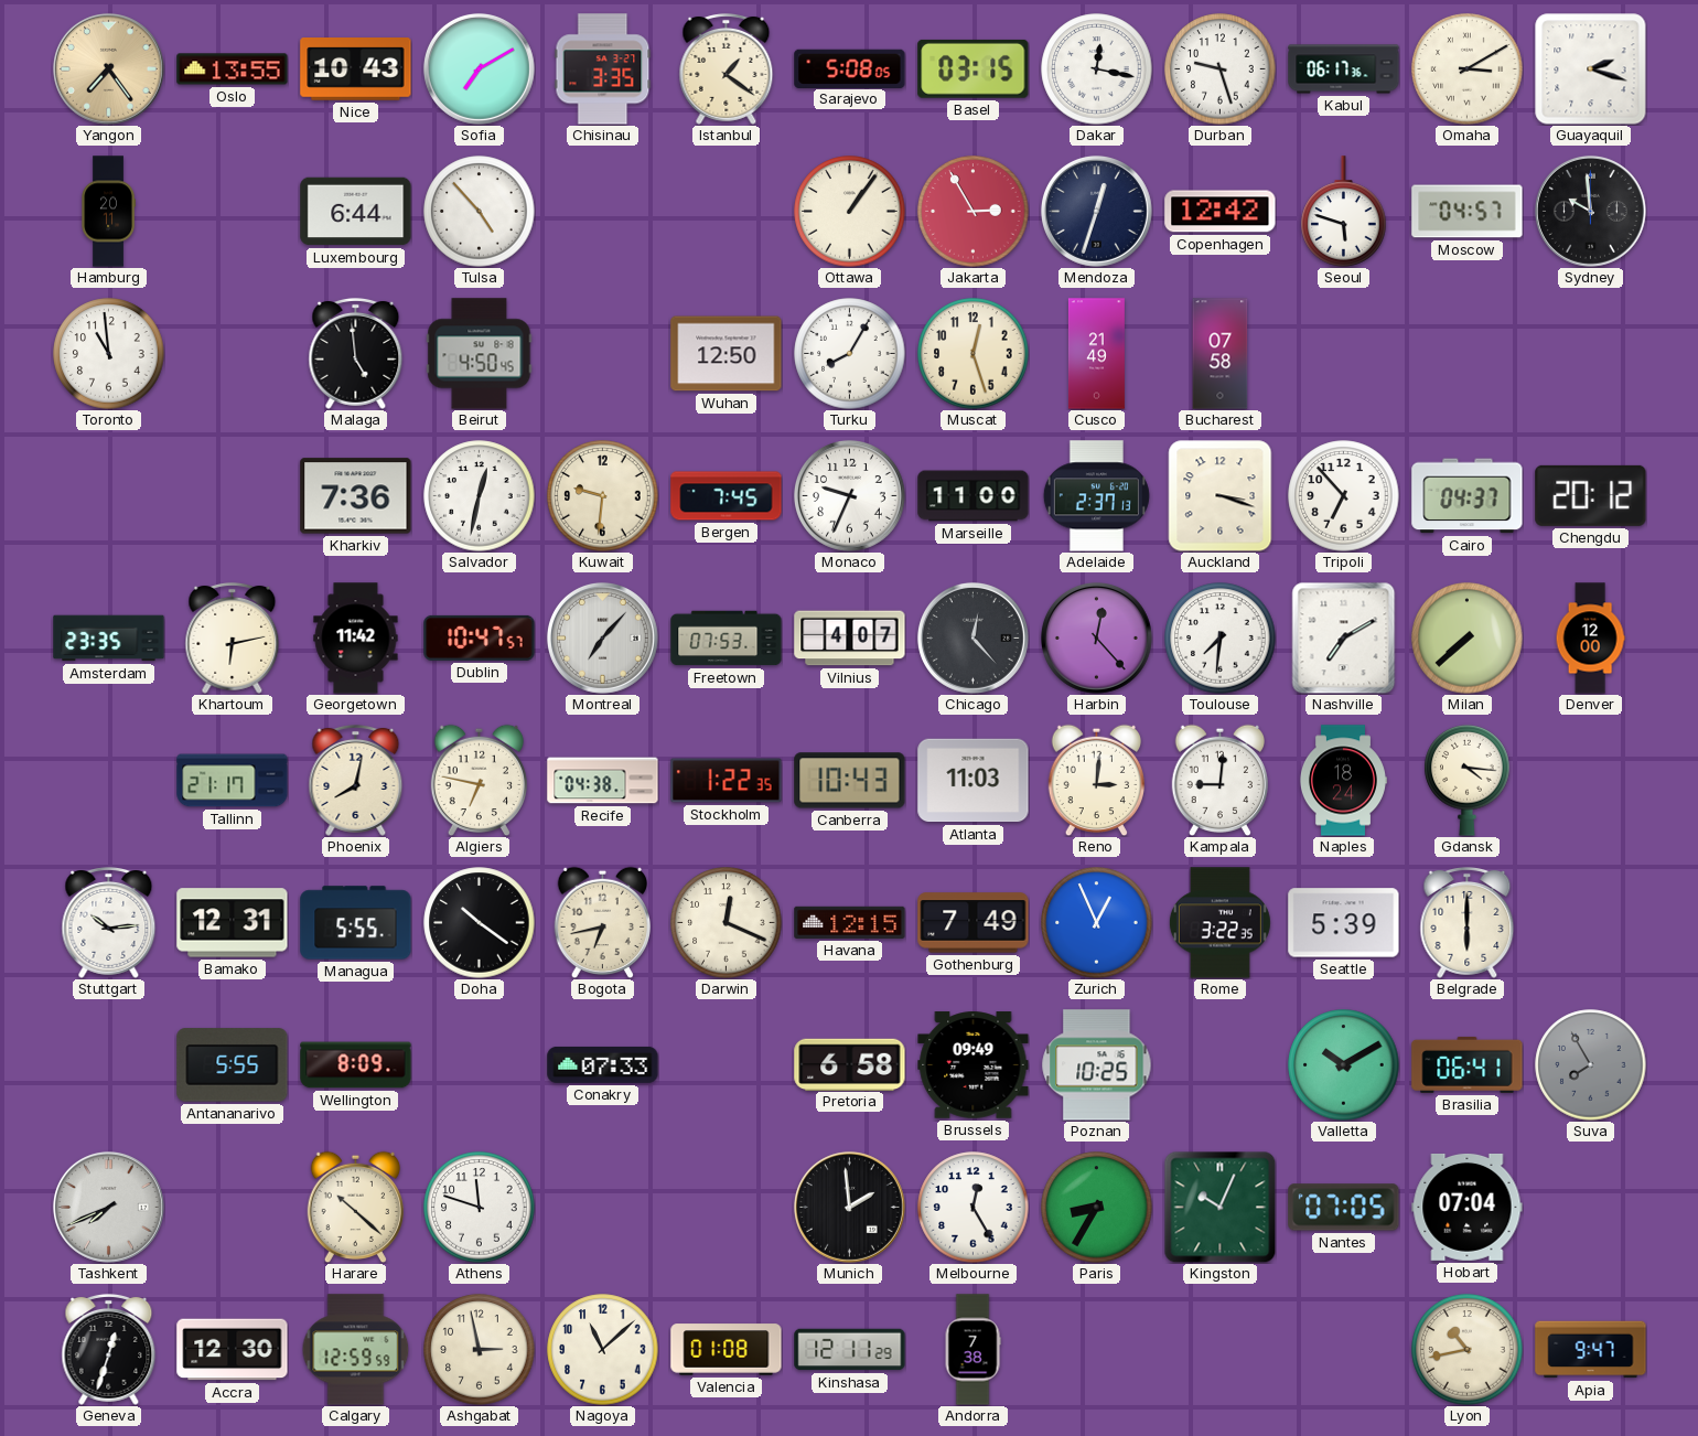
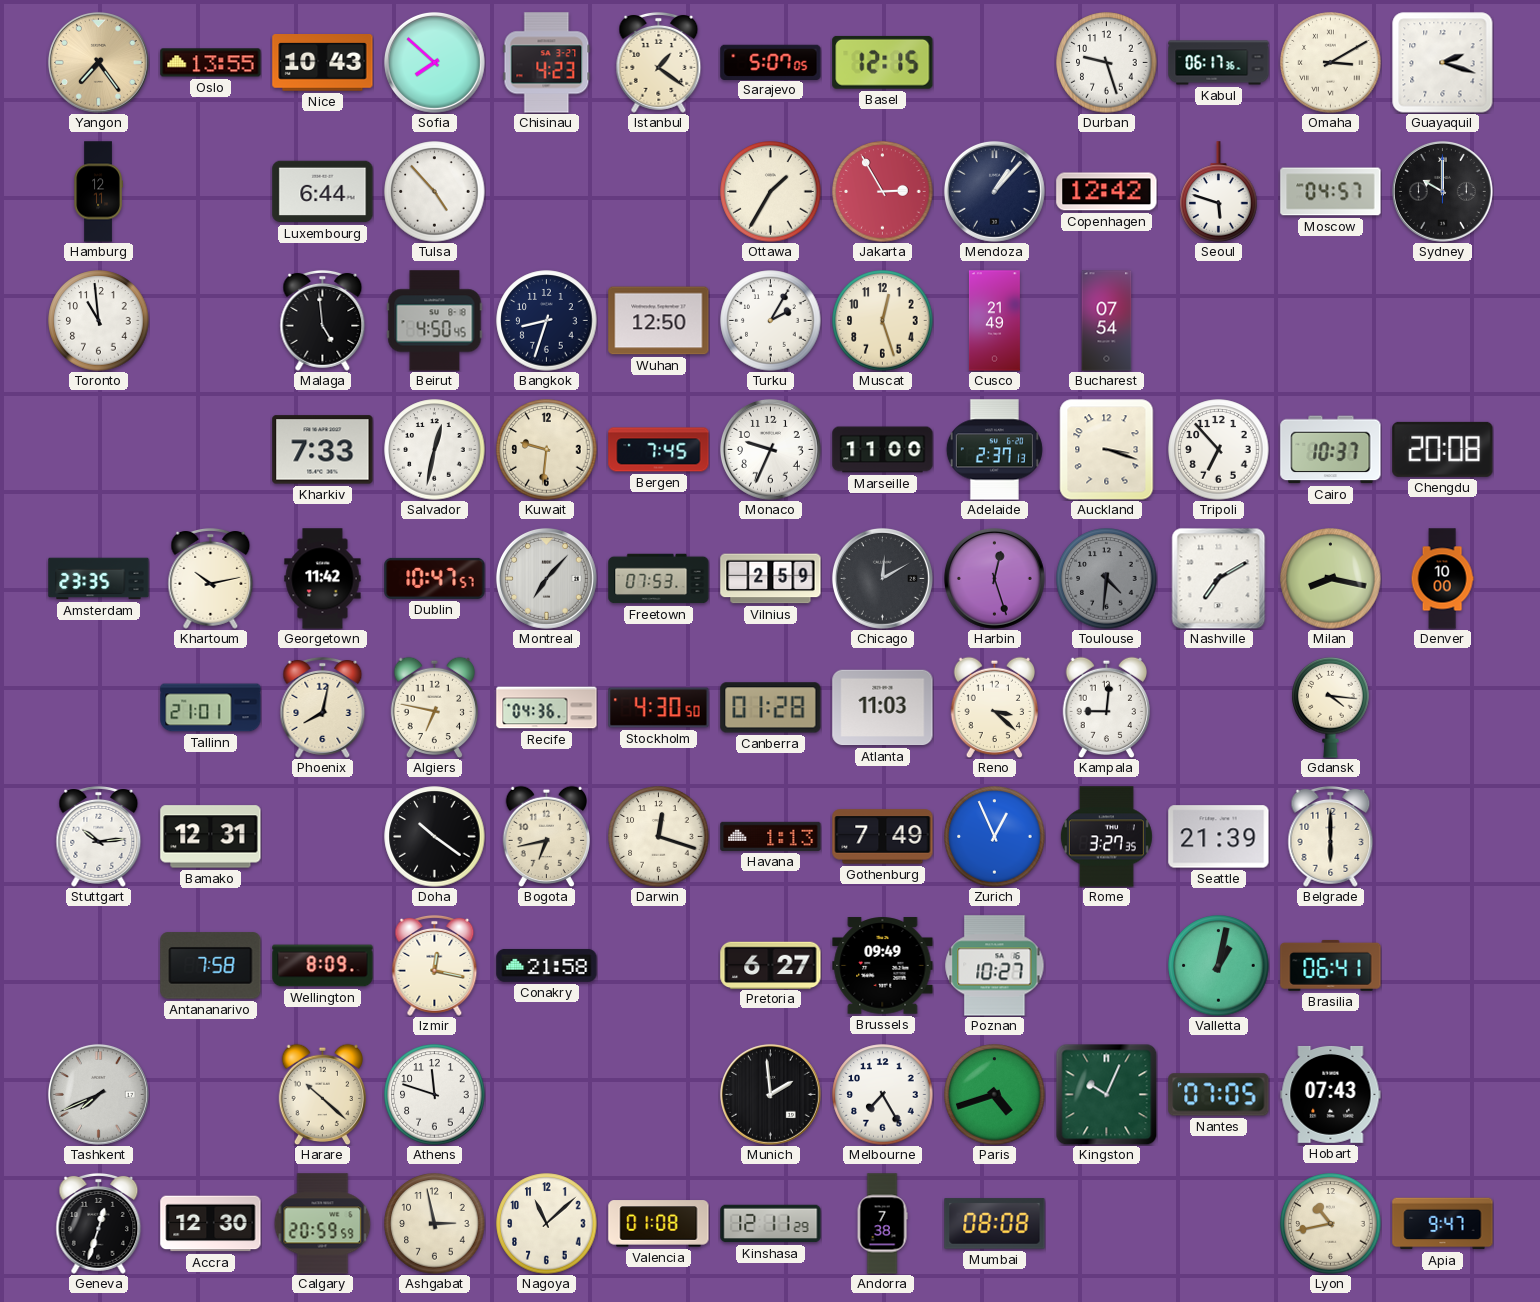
Sofia: 7:10 -> 7:52
Chisinau: 3:35 -> 4:23
Sarajevo: 5:08 -> 5:07
Basel: 03:15 -> 12:15
Dakar: 12:17 -> none
Hamburg: 20:11 -> 12:11
Ottawa: 1:06 -> 1:35
Mendoza: 12:33 -> 1:07
Sydney: 9:59 -> 10:00
Bangkok: none -> 8:33
Turku: 8:05 -> 2:05
Bucharest: 07:58 -> 07:54
Kharkiv: 7:36 -> 7:33
Cairo: 04:37 -> 10:37
Chengdu: 20:12 -> 20:08
Khartoum: 6:13 -> 10:13
Vilnius: 4:07 -> 2:59
Chicago: 12:23 -> 12:10
Harbin: 12:23 -> 12:27
Toulouse: 7:31 -> 4:31
Toulouse dial: white -> grey
Milan: 7:38 -> 8:17
Denver: 12:00 -> 10:00
Tallinn: 21:17 -> 21:01
Recife: 04:38 -> 04:36
Stockholm: 1:22 -> 4:30
Canberra: 10:43 -> 01:28
Reno: 3:01 -> 3:22
Naples: 18:24 -> none
Managua: 5:55 -> none
Darwin: 12:19 -> 12:18
Havana: 12:15 -> 1:13
Rome: 3:22 -> 3:27
Seattle: 5:39 -> 21:39
Antananarivo: 5:55 -> 7:58
Izmir: none -> 12:17
Conakry: 07:33 -> 21:58
Pretoria: 6:58 -> 6:27
Poznan: 10:25 -> 10:27
Valletta: 10:10 -> 1:02
Suva: 7:55 -> none
Melbourne: 12:25 -> 7:25
Paris: 8:35 -> 4:42
Hobart: 07:04 -> 07:43
Calgary: 12:59 -> 20:59
Mumbai: none -> 08:08
